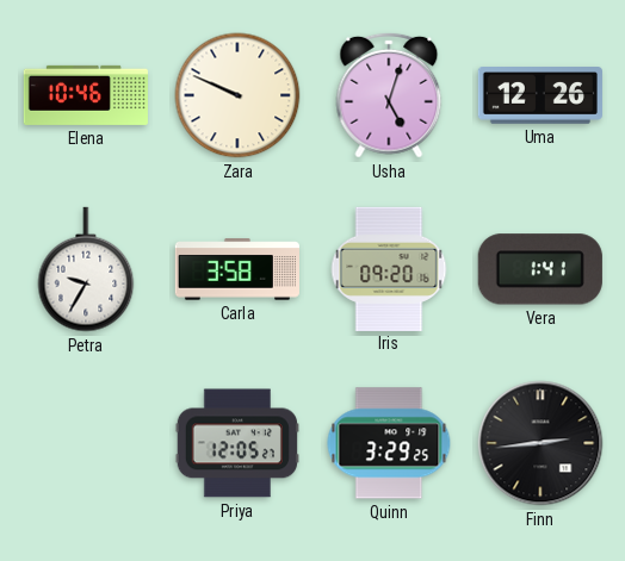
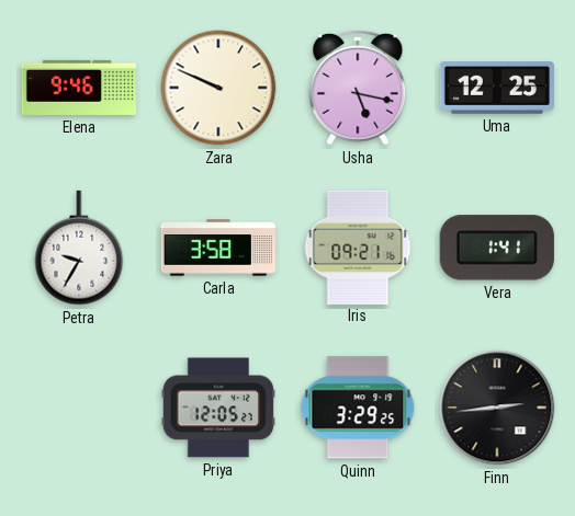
Elena: 10:46 -> 9:46
Usha: 5:03 -> 5:17
Uma: 12:26 -> 12:25
Iris: 09:20 -> 09:21
